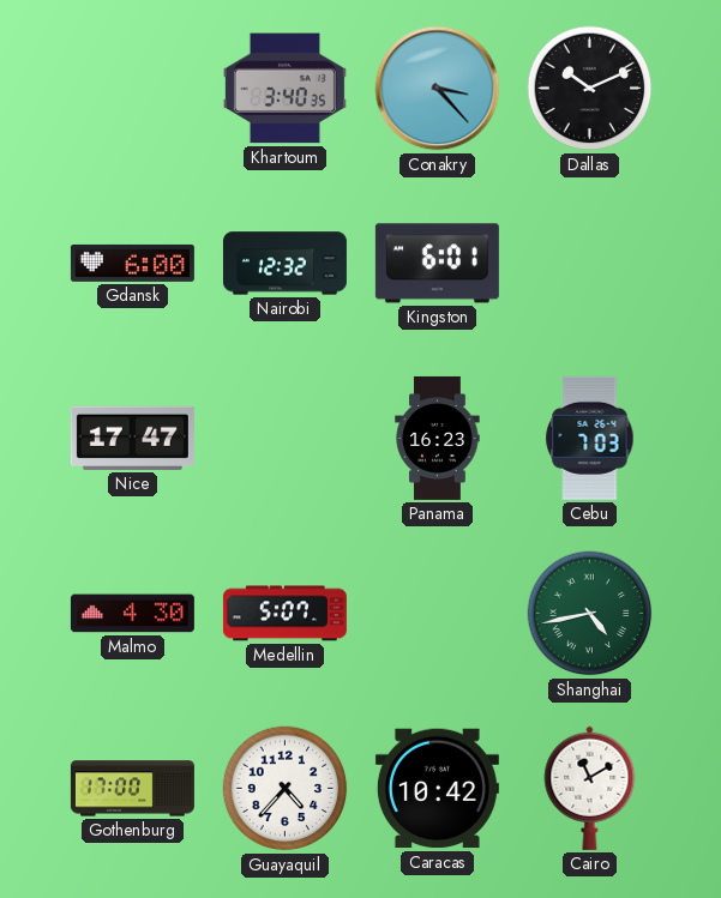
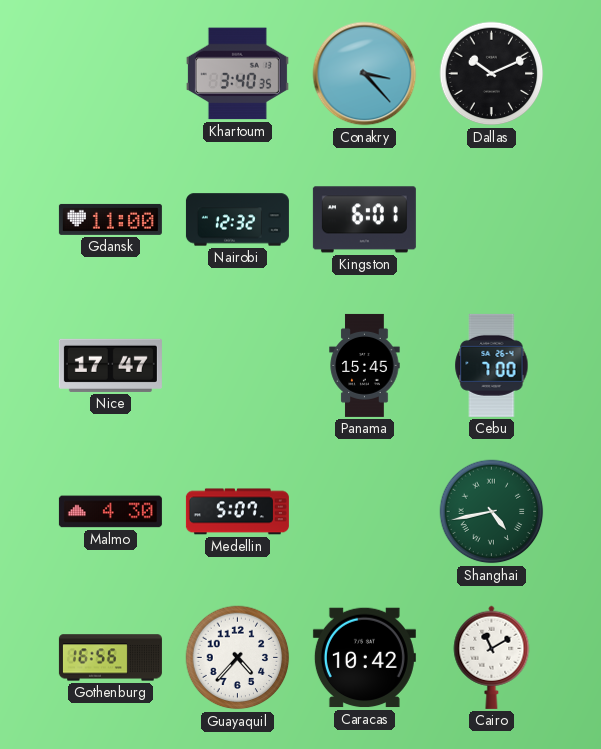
Gdansk: 6:00 -> 11:00
Panama: 16:23 -> 15:45
Cebu: 7:03 -> 7:00
Gothenburg: 17:00 -> 16:56
